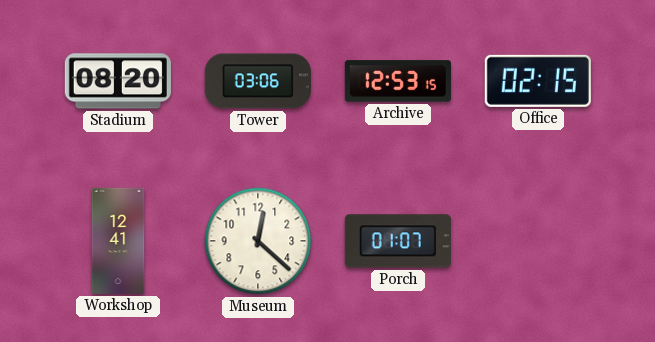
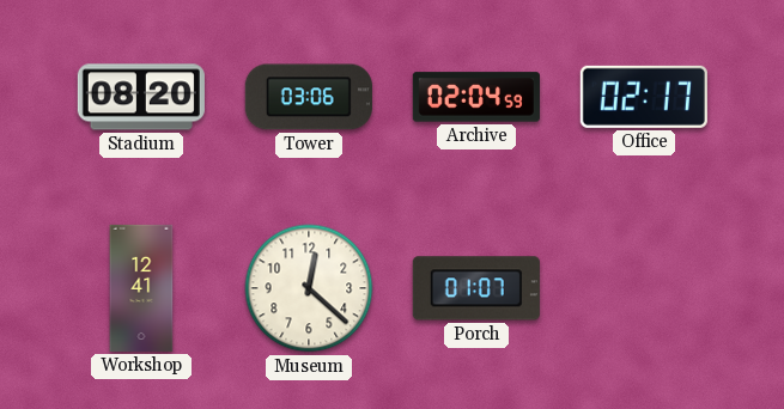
Archive: 12:53 -> 02:04
Office: 02:15 -> 02:17
